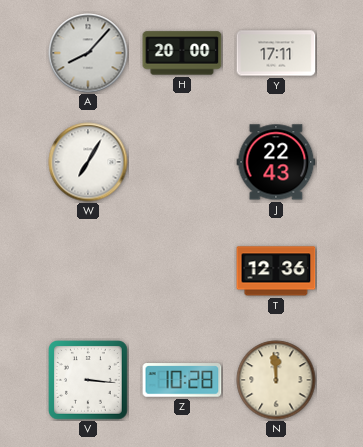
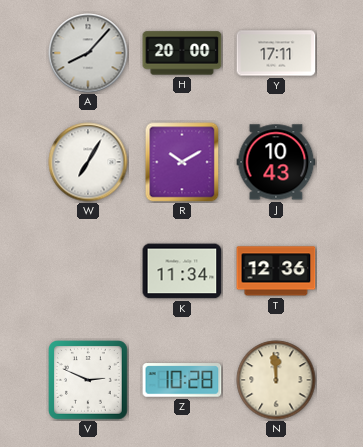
R: none -> 10:10
J: 22:43 -> 10:43
K: none -> 11:34
V: 3:16 -> 2:49
